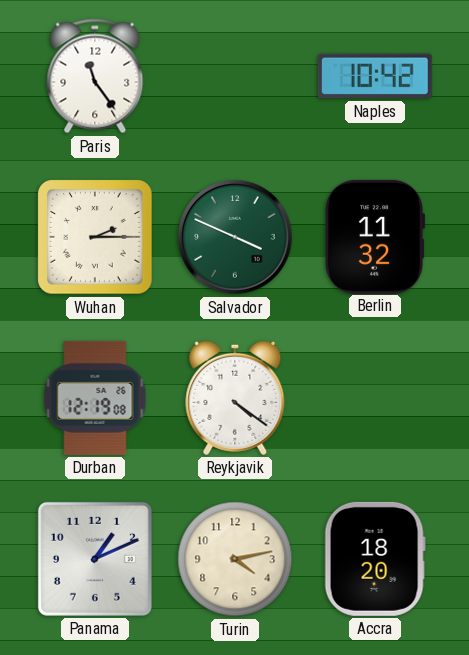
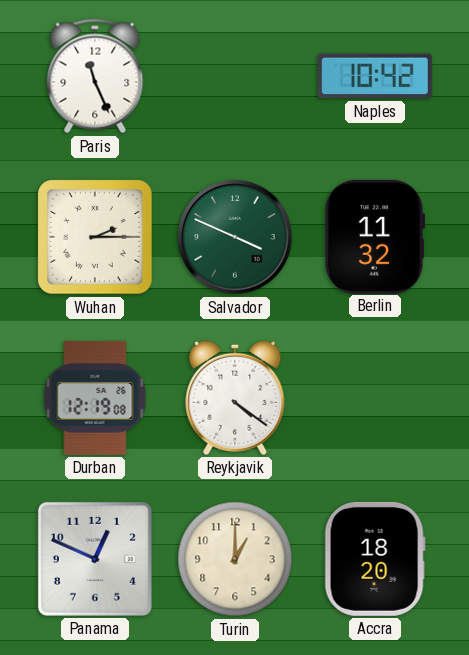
Paris: 11:24 -> 11:26
Panama: 1:11 -> 12:49
Turin: 4:13 -> 1:00
